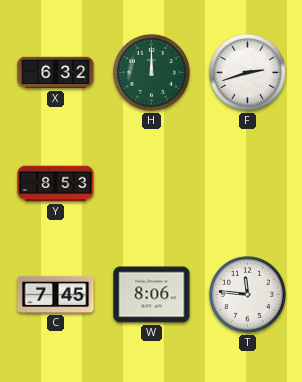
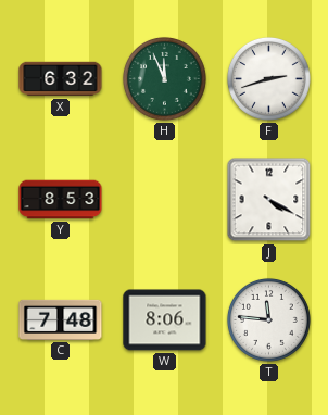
H: 12:00 -> 11:56
J: none -> 4:20
C: 7:45 -> 7:48
